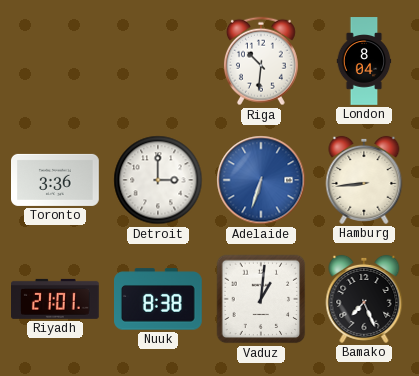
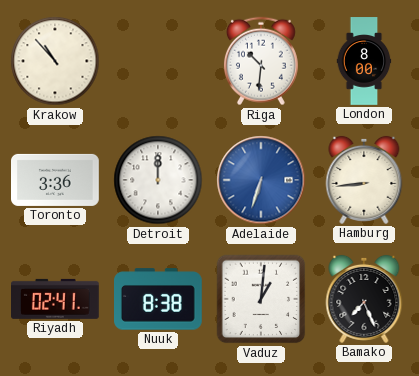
Krakow: none -> 10:53
London: 8:04 -> 8:00
Detroit: 3:00 -> 12:00
Riyadh: 21:01 -> 02:41
